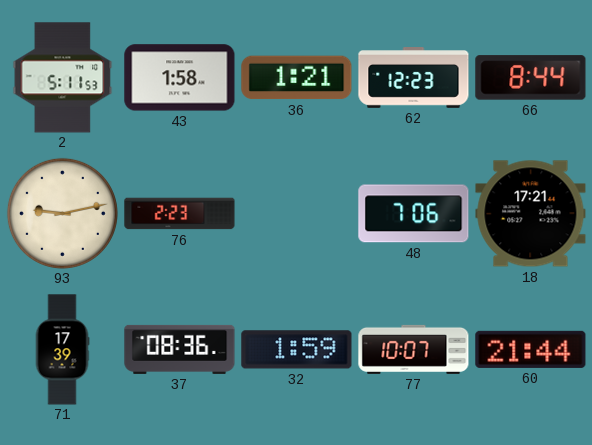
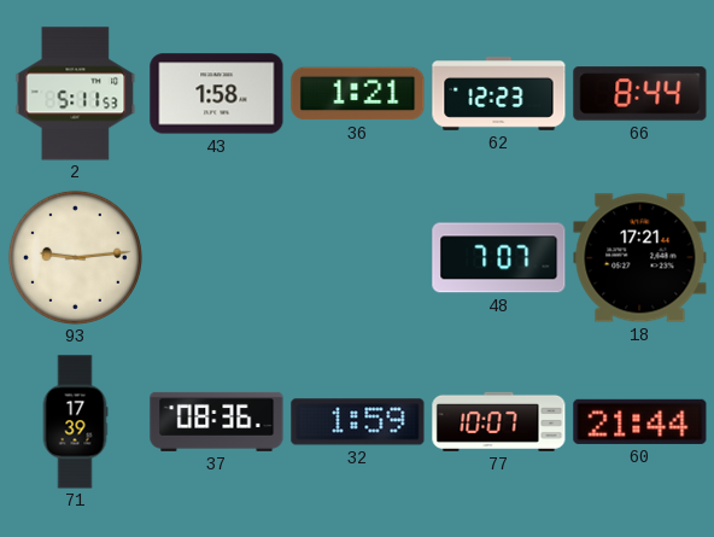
93: 9:13 -> 9:14
76: 2:23 -> none
48: 7:06 -> 7:07
